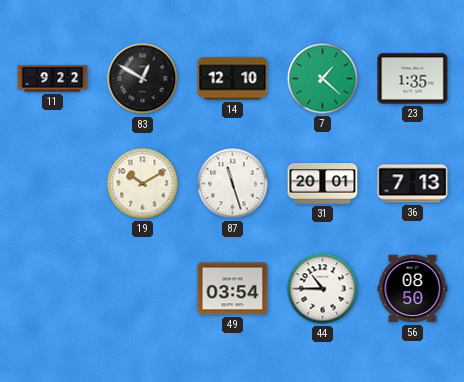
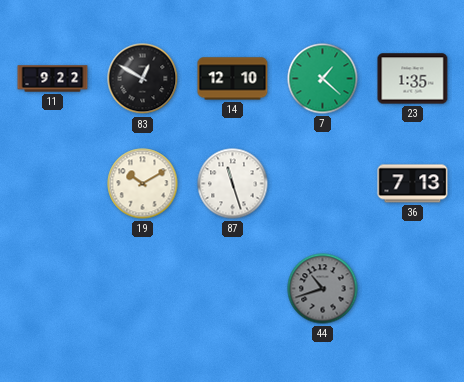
31: 20:01 -> none
49: 03:54 -> none
44: 10:45 -> 10:42
44 dial: white -> grey
56: 08:50 -> none
